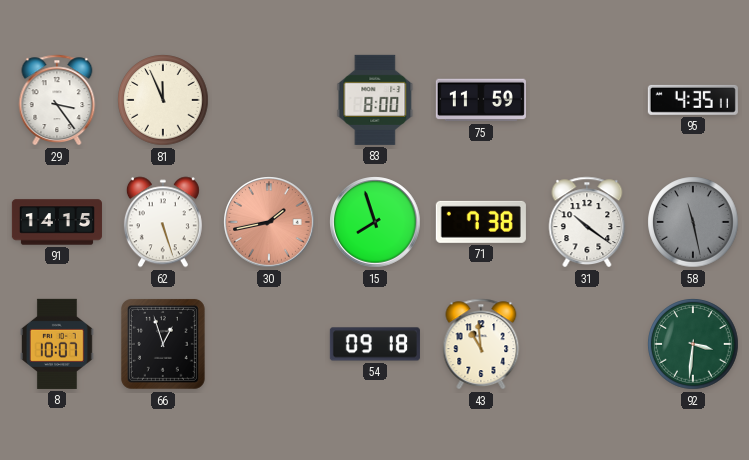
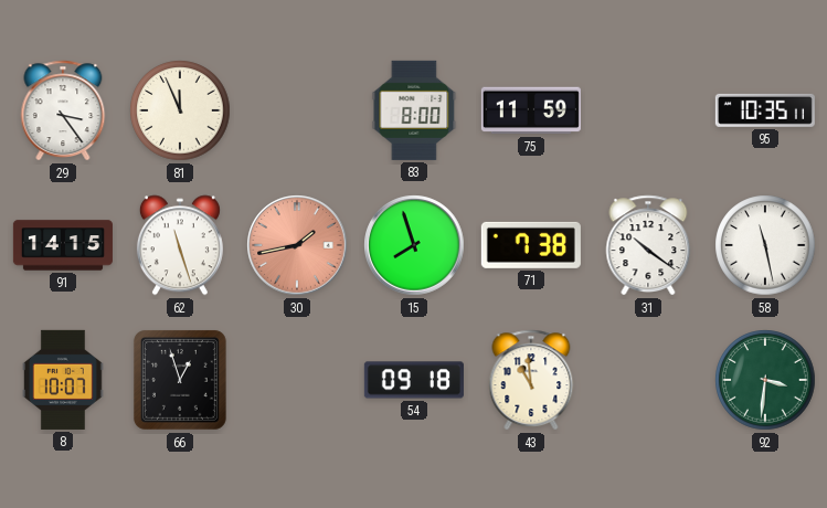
95: 4:35 -> 10:35
62: 5:27 -> 11:27
58 dial: grey -> white
